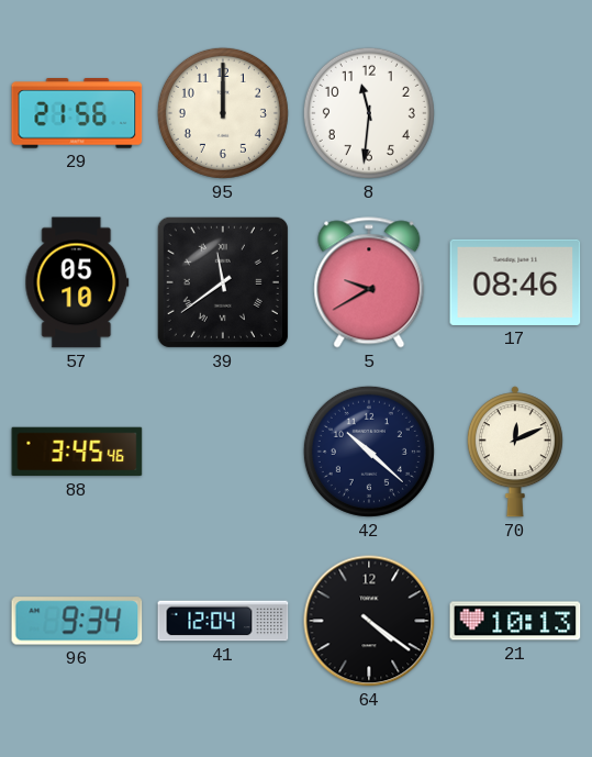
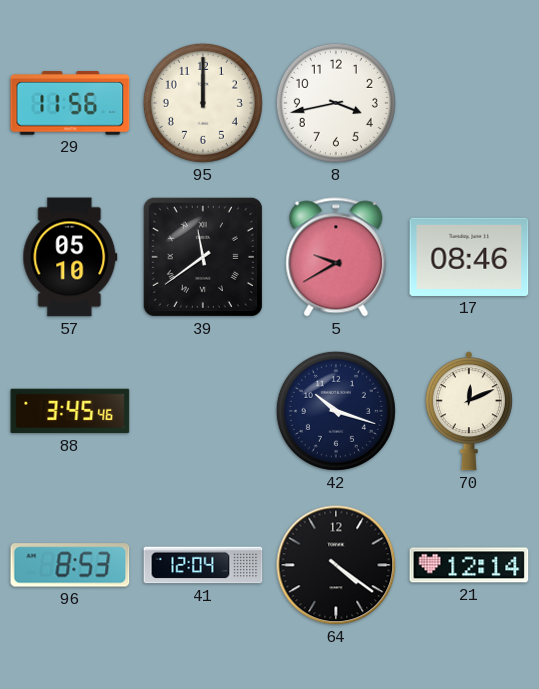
29: 21:56 -> 11:56
8: 11:31 -> 3:43
42: 10:22 -> 10:18
96: 9:34 -> 8:53
21: 10:13 -> 12:14
